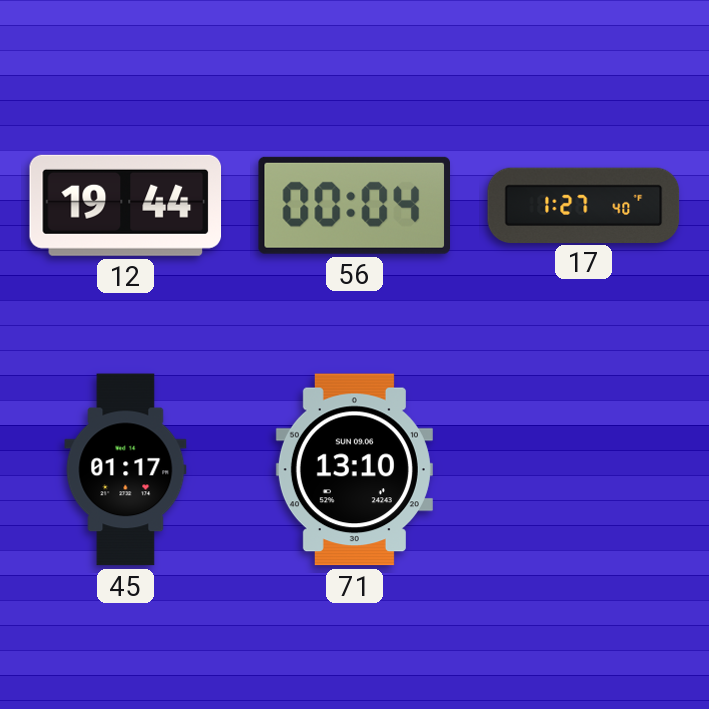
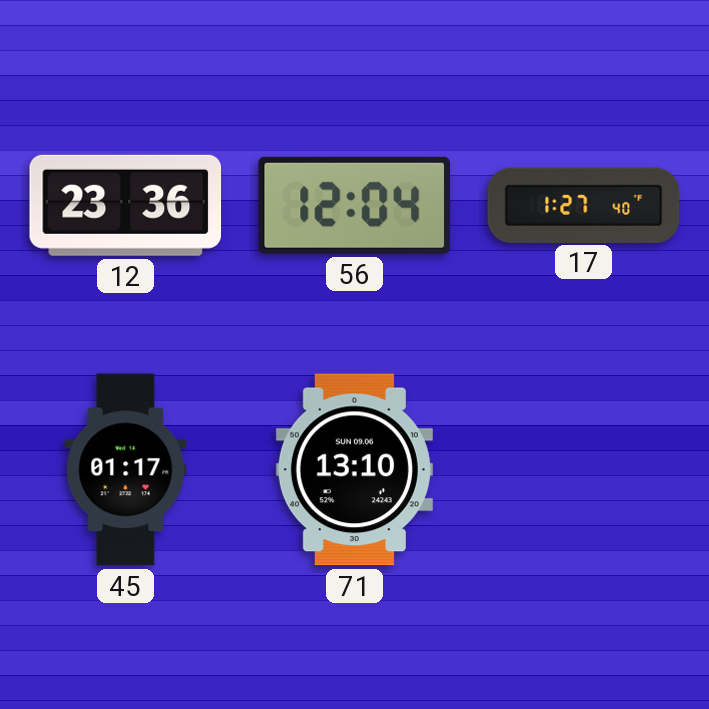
12: 19:44 -> 23:36
56: 00:04 -> 12:04
